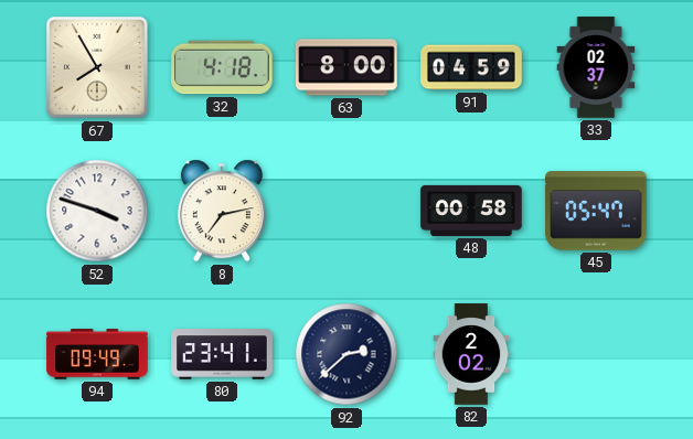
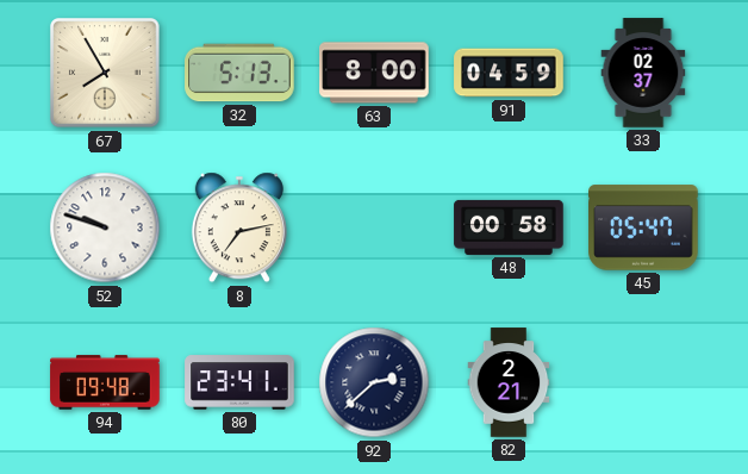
32: 4:18 -> 5:13
52: 3:48 -> 9:48
94: 09:49 -> 09:48
82: 2:02 -> 2:21
